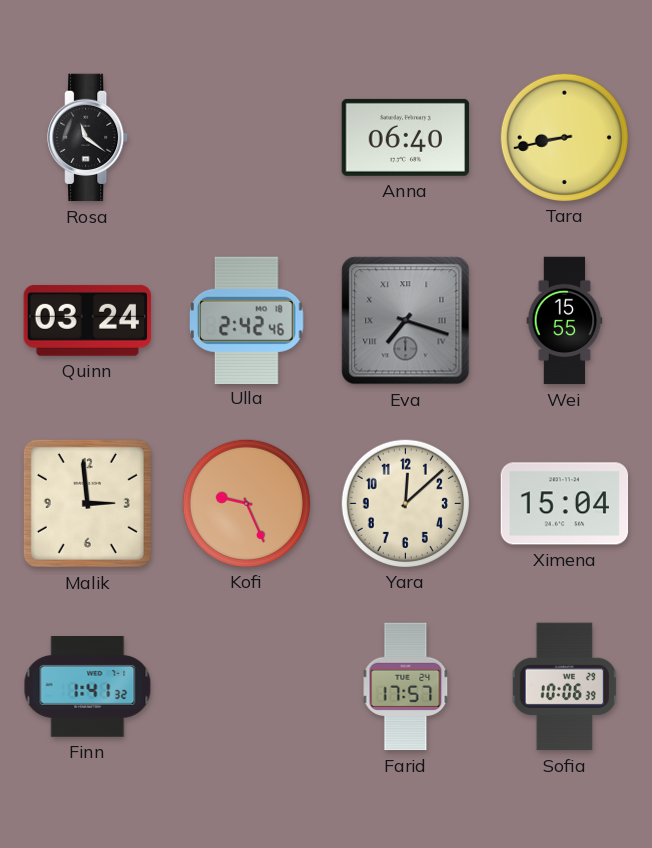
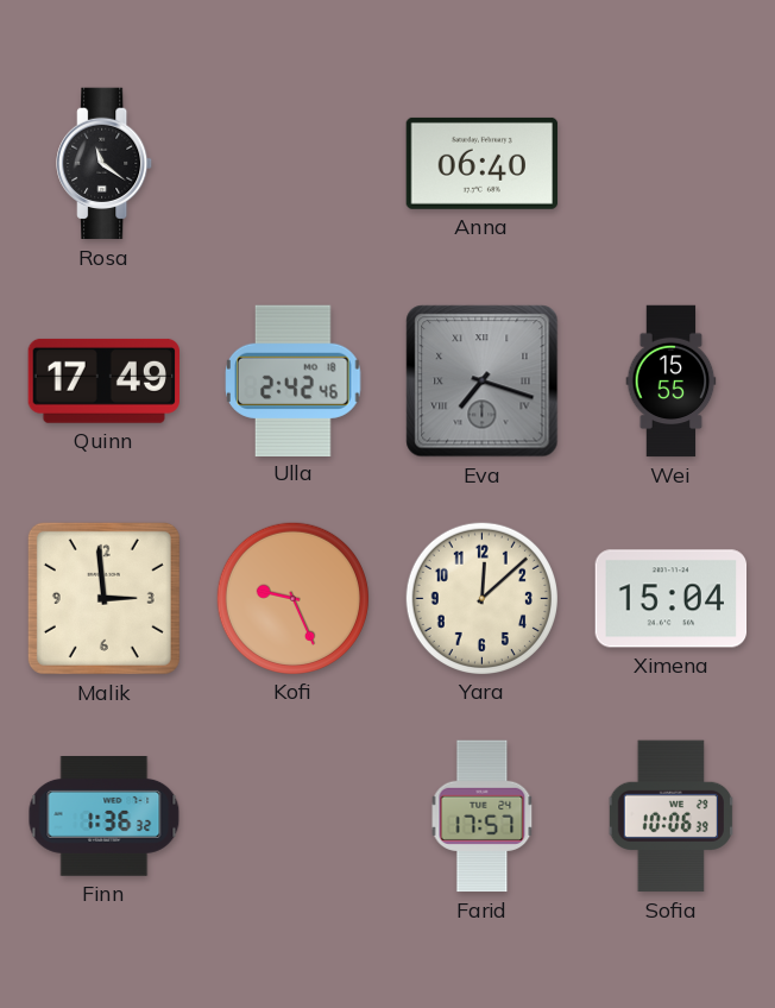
Tara: 8:43 -> none
Quinn: 03:24 -> 17:49
Finn: 1:41 -> 1:36
